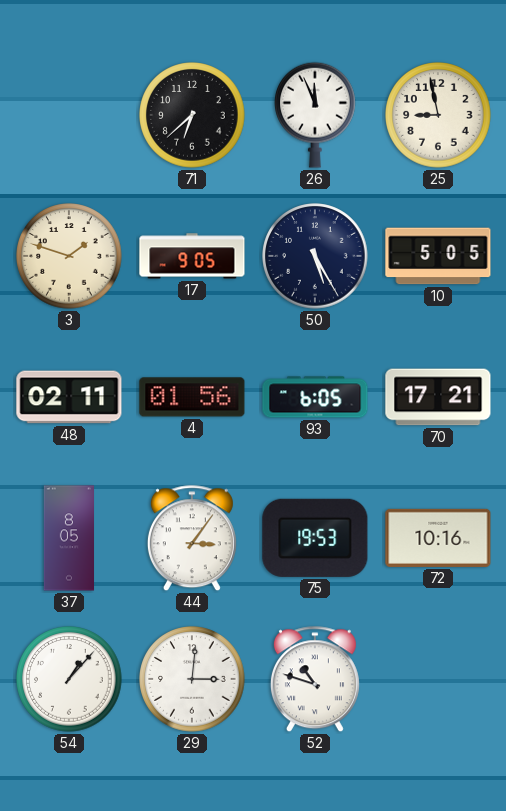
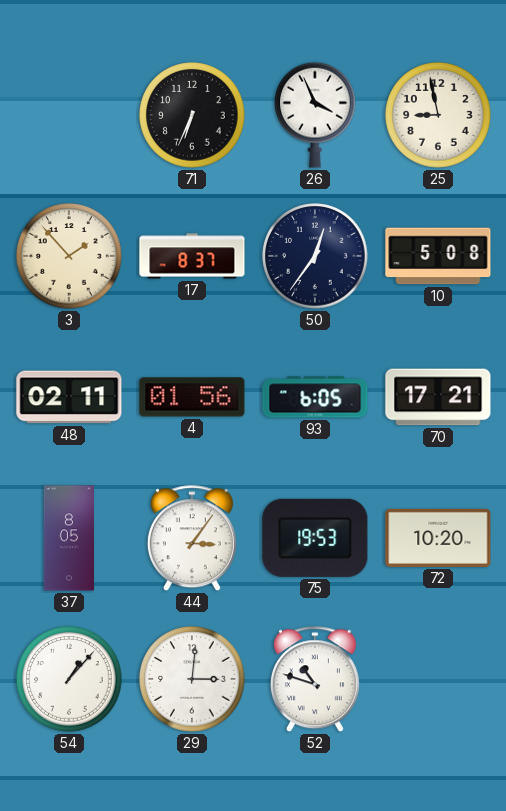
71: 6:38 -> 6:34
26: 11:56 -> 3:56
3: 1:48 -> 1:53
17: 9:05 -> 8:37
50: 5:25 -> 12:36
10: 5:05 -> 5:08
72: 10:16 -> 10:20
